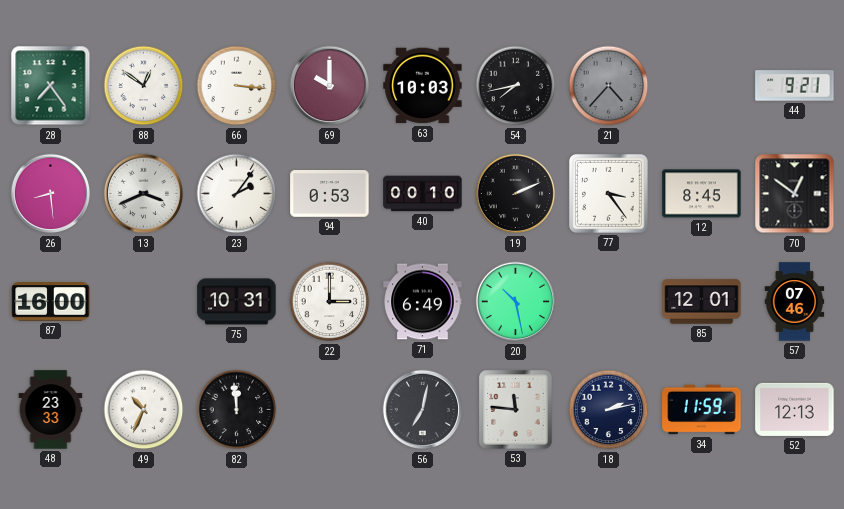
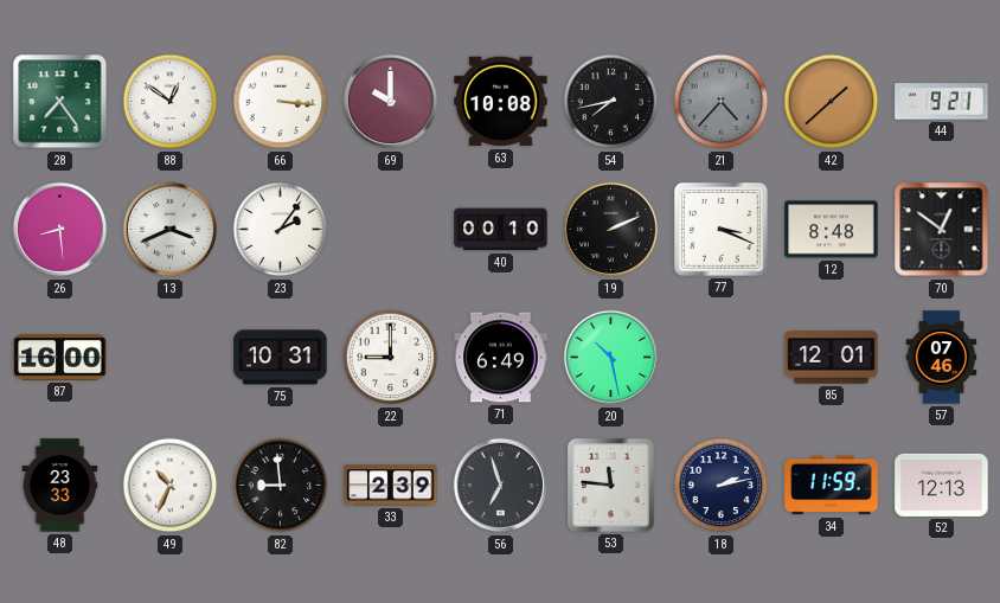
63: 10:03 -> 10:08
42: none -> 1:38
94: 0:53 -> none
77: 3:24 -> 3:19
12: 8:45 -> 8:48
22: 3:00 -> 9:00
82: 11:59 -> 8:59
33: none -> 2:39
56: 7:02 -> 6:57
